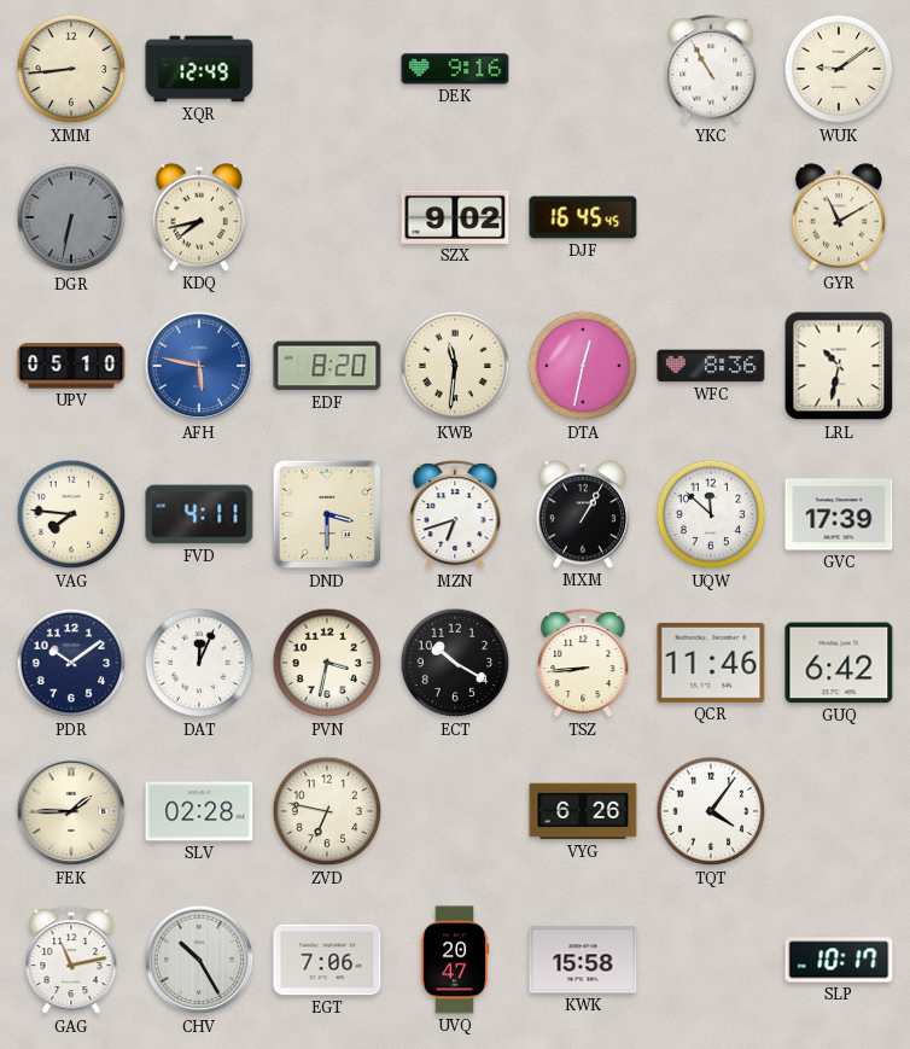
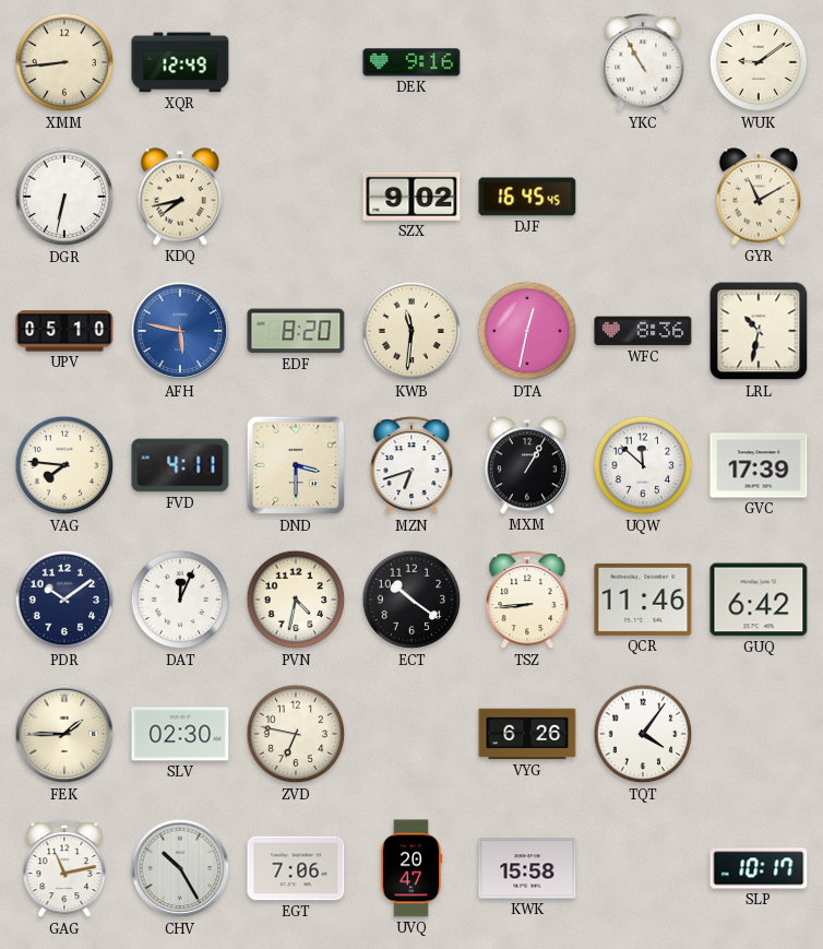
DGR dial: grey -> white
PVN: 3:32 -> 4:32
ECT: 10:20 -> 10:21
SLV: 02:28 -> 02:30
